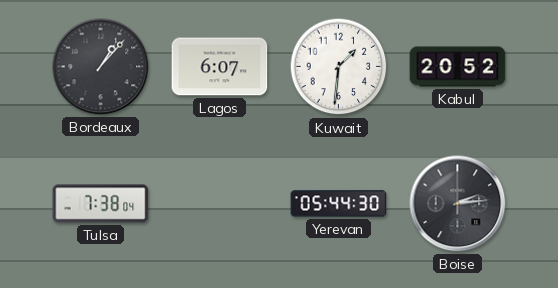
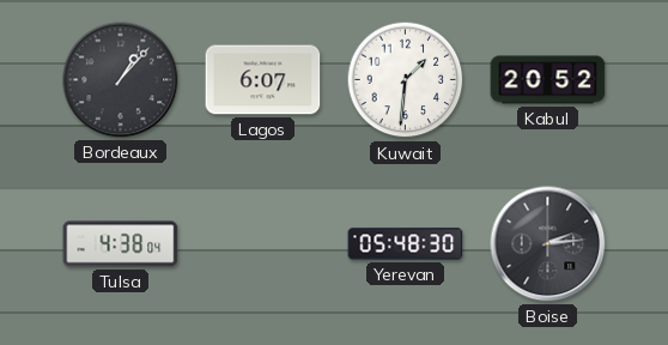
Tulsa: 7:38 -> 4:38
Yerevan: 05:44 -> 05:48
